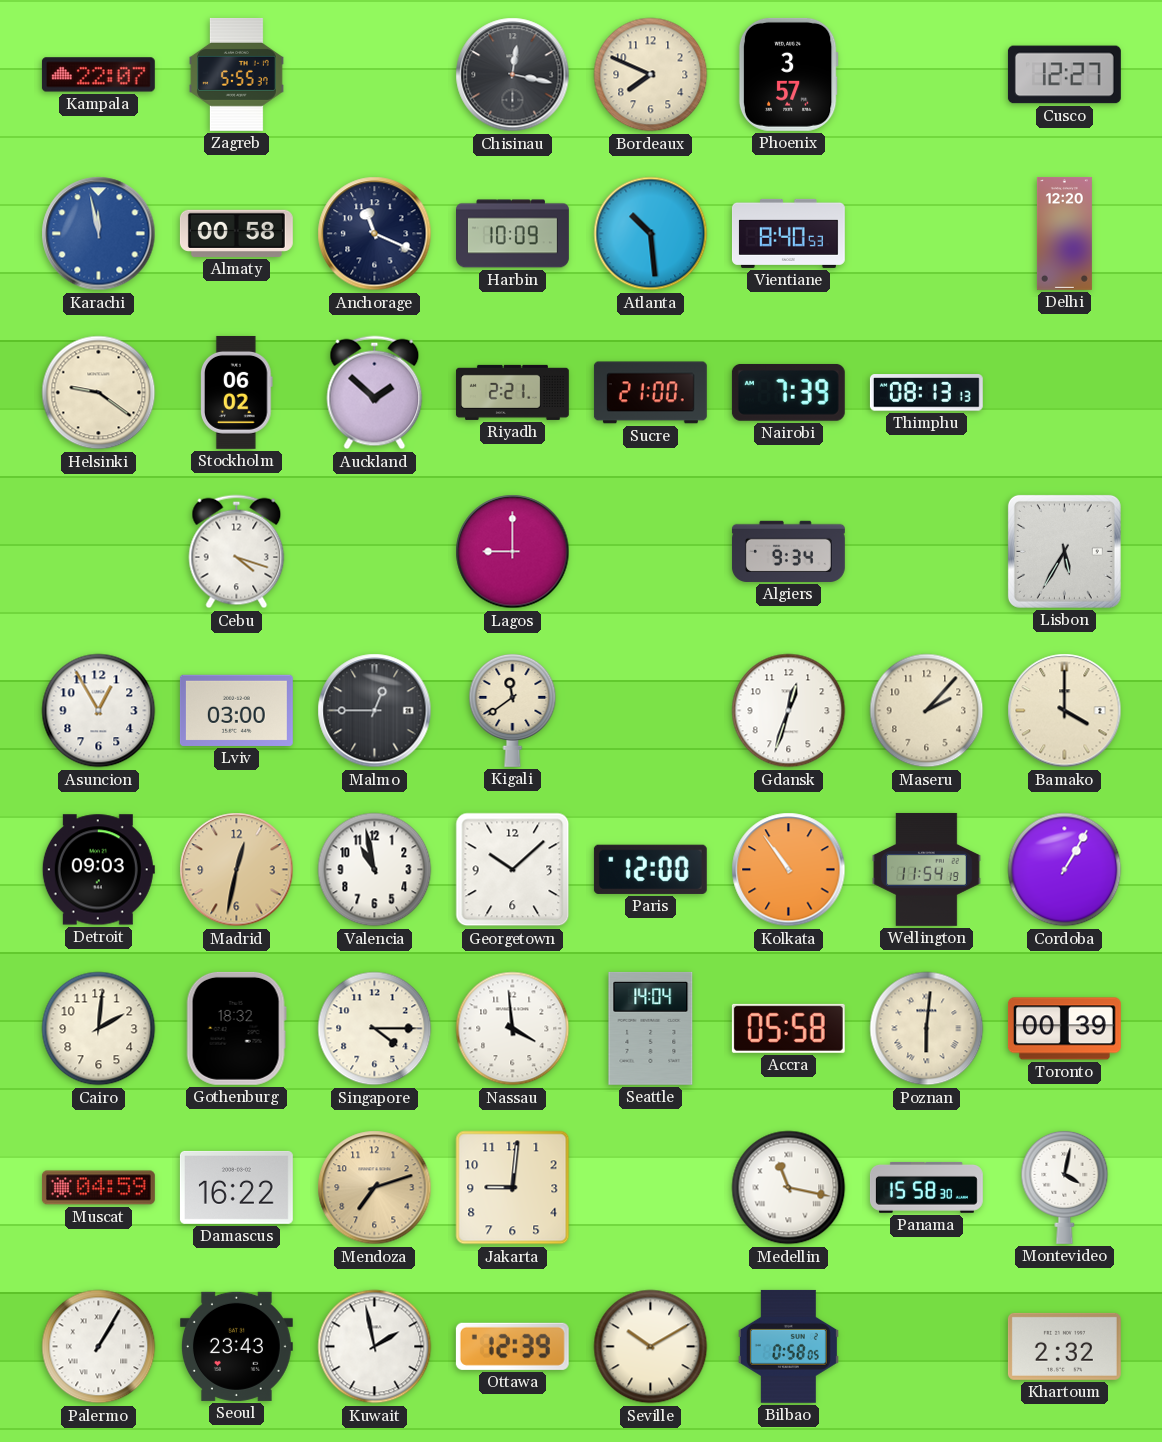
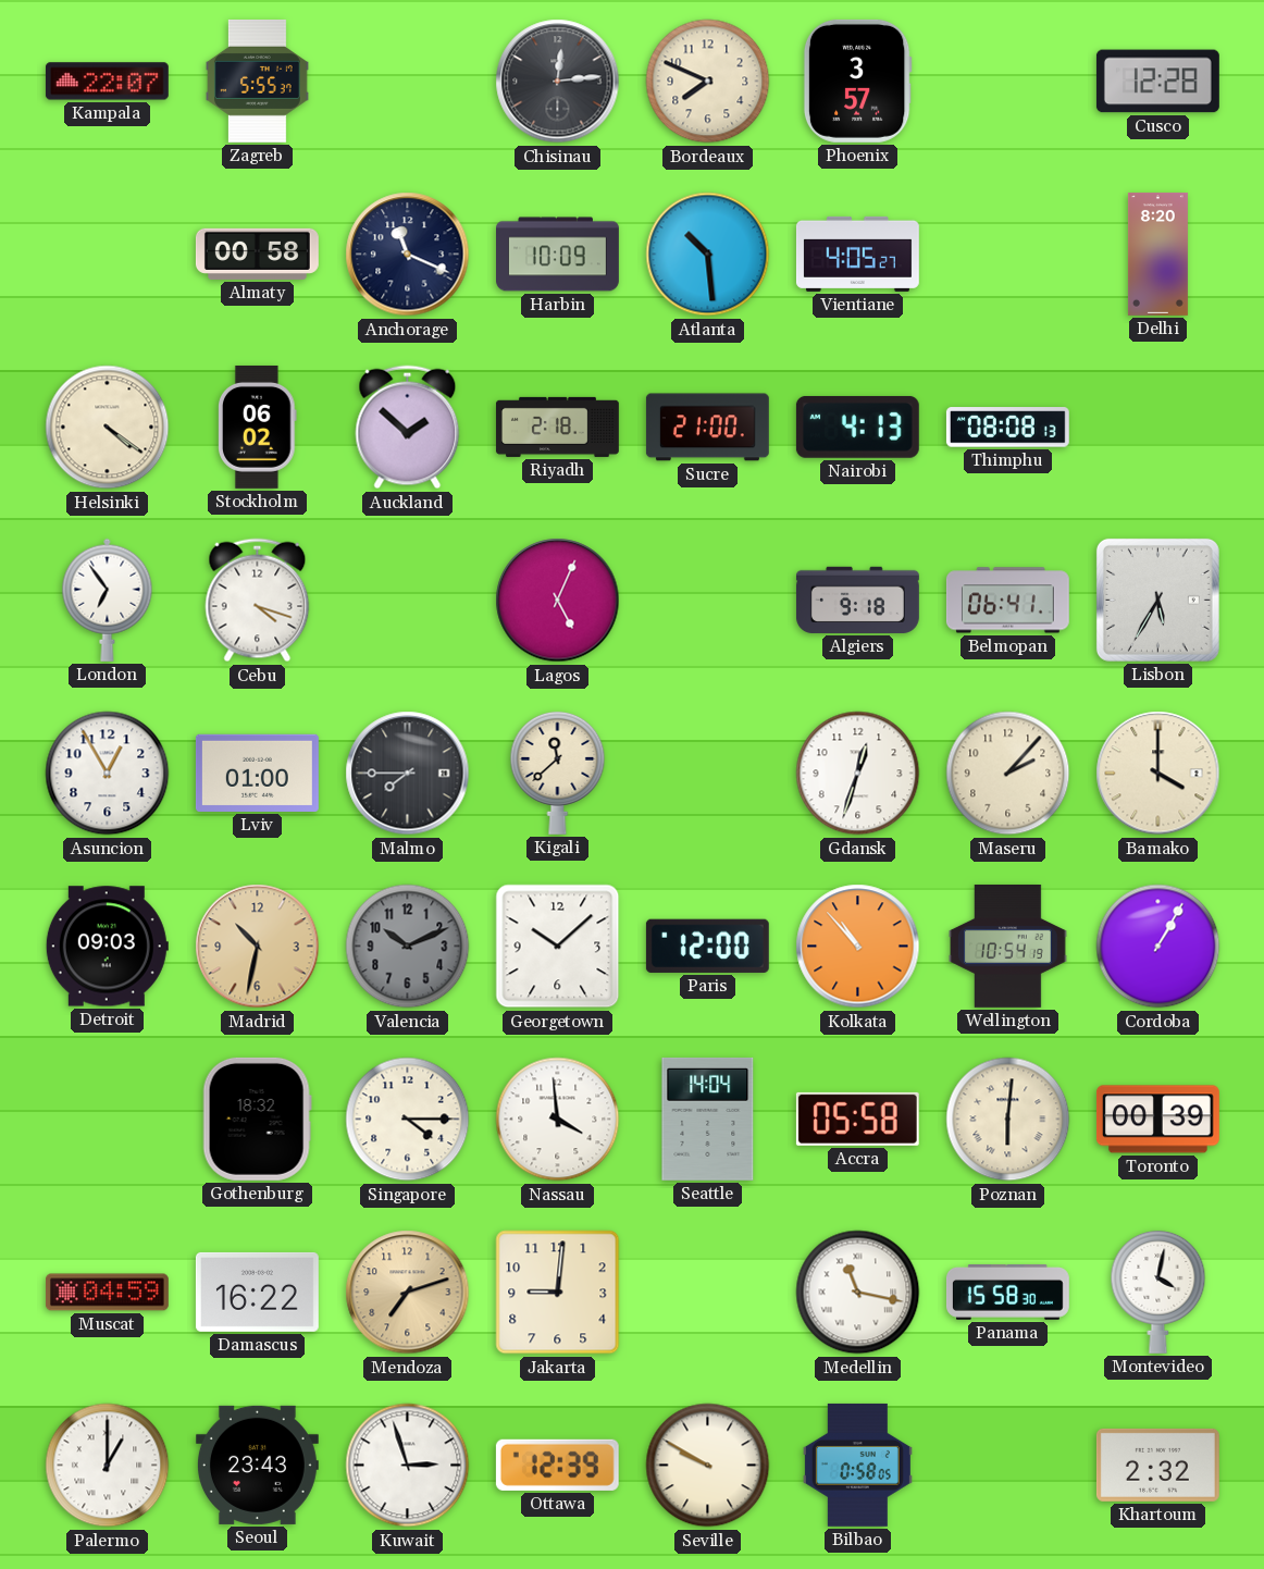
Chisinau: 12:17 -> 12:14
Cusco: 12:27 -> 12:28
Karachi: 11:58 -> none
Vientiane: 8:40 -> 4:05
Delhi: 12:20 -> 8:20
Helsinki: 9:21 -> 4:21
Riyadh: 2:21 -> 2:18
Nairobi: 7:39 -> 4:13
Thimphu: 08:13 -> 08:08
London: none -> 6:54
Lagos: 9:00 -> 5:04
Algiers: 9:34 -> 9:18
Belmopan: none -> 06:41
Lviv: 03:00 -> 01:00
Malmo: 12:45 -> 7:45
Kigali: 11:39 -> 11:38
Madrid: 12:32 -> 10:32
Valencia: 10:58 -> 10:11
Valencia dial: white -> grey
Kolkata: 10:54 -> 10:53
Wellington: 11:54 -> 10:54
Cairo: 2:01 -> none
Palermo: 1:05 -> 1:00
Kuwait: 1:58 -> 2:57
Seville: 10:10 -> 9:50
